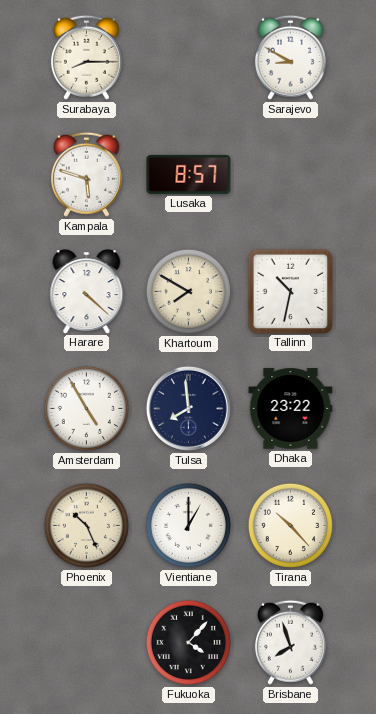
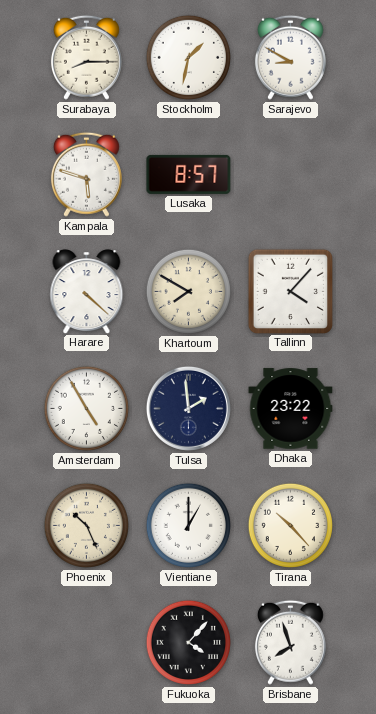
Stockholm: none -> 1:32
Tallinn: 10:32 -> 4:07
Tulsa: 7:59 -> 1:59
